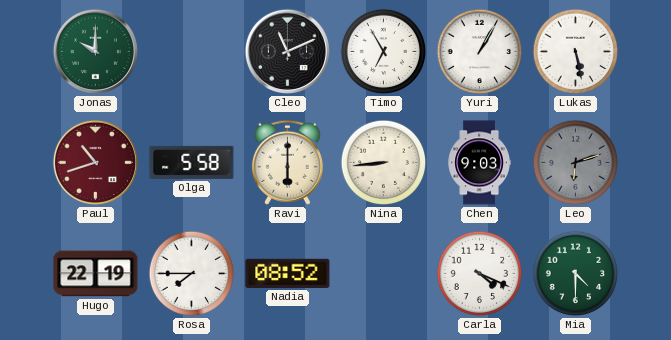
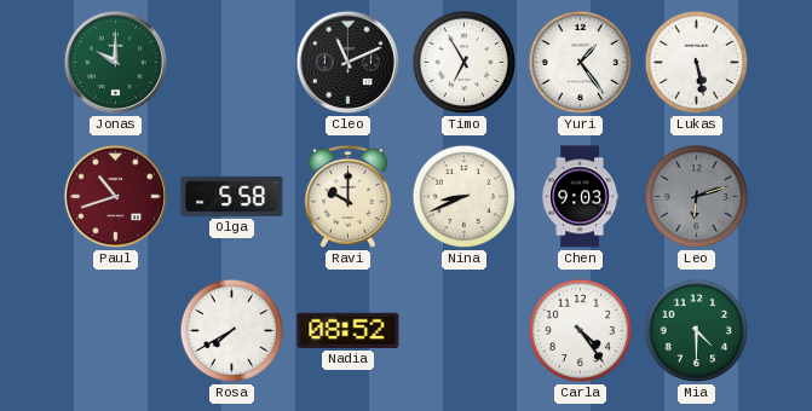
Yuri: 1:05 -> 1:24
Ravi: 6:00 -> 10:00
Nina: 8:44 -> 8:41
Hugo: 22:19 -> none
Rosa: 7:45 -> 7:40
Carla: 4:19 -> 4:24
